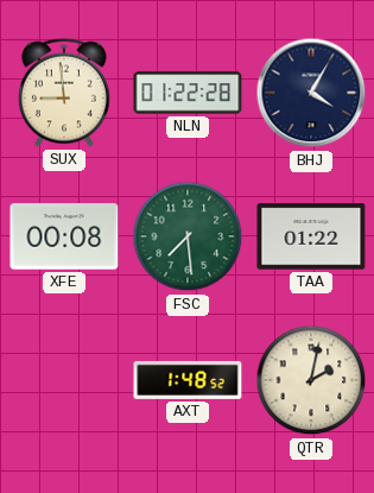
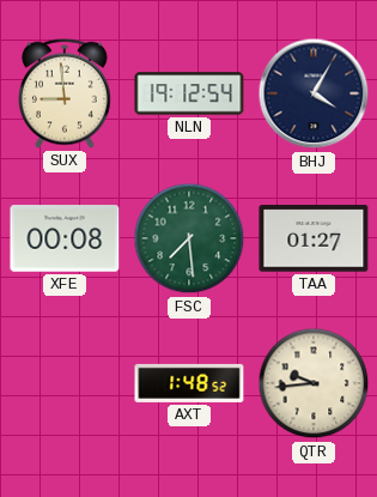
NLN: 01:22 -> 19:12
TAA: 01:22 -> 01:27
QTR: 2:02 -> 9:44
